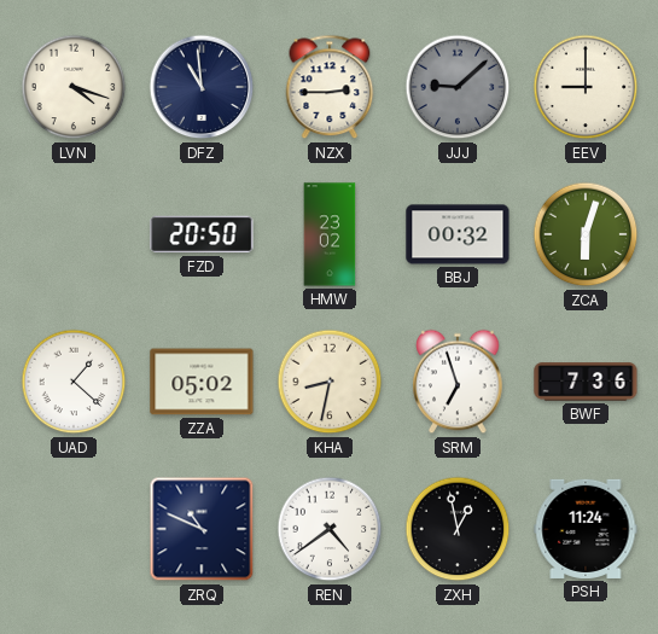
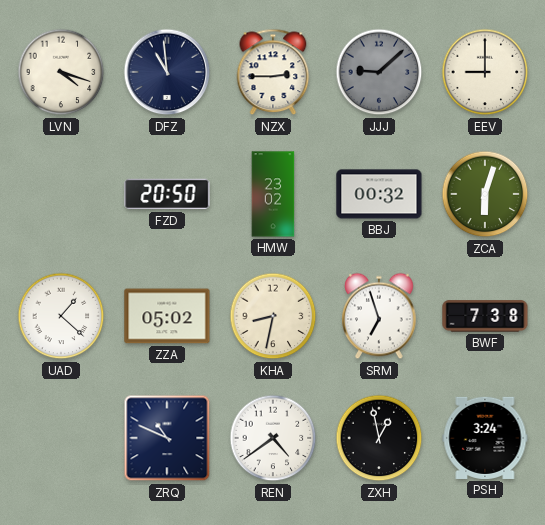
BWF: 7:36 -> 7:38
PSH: 11:24 -> 3:24
